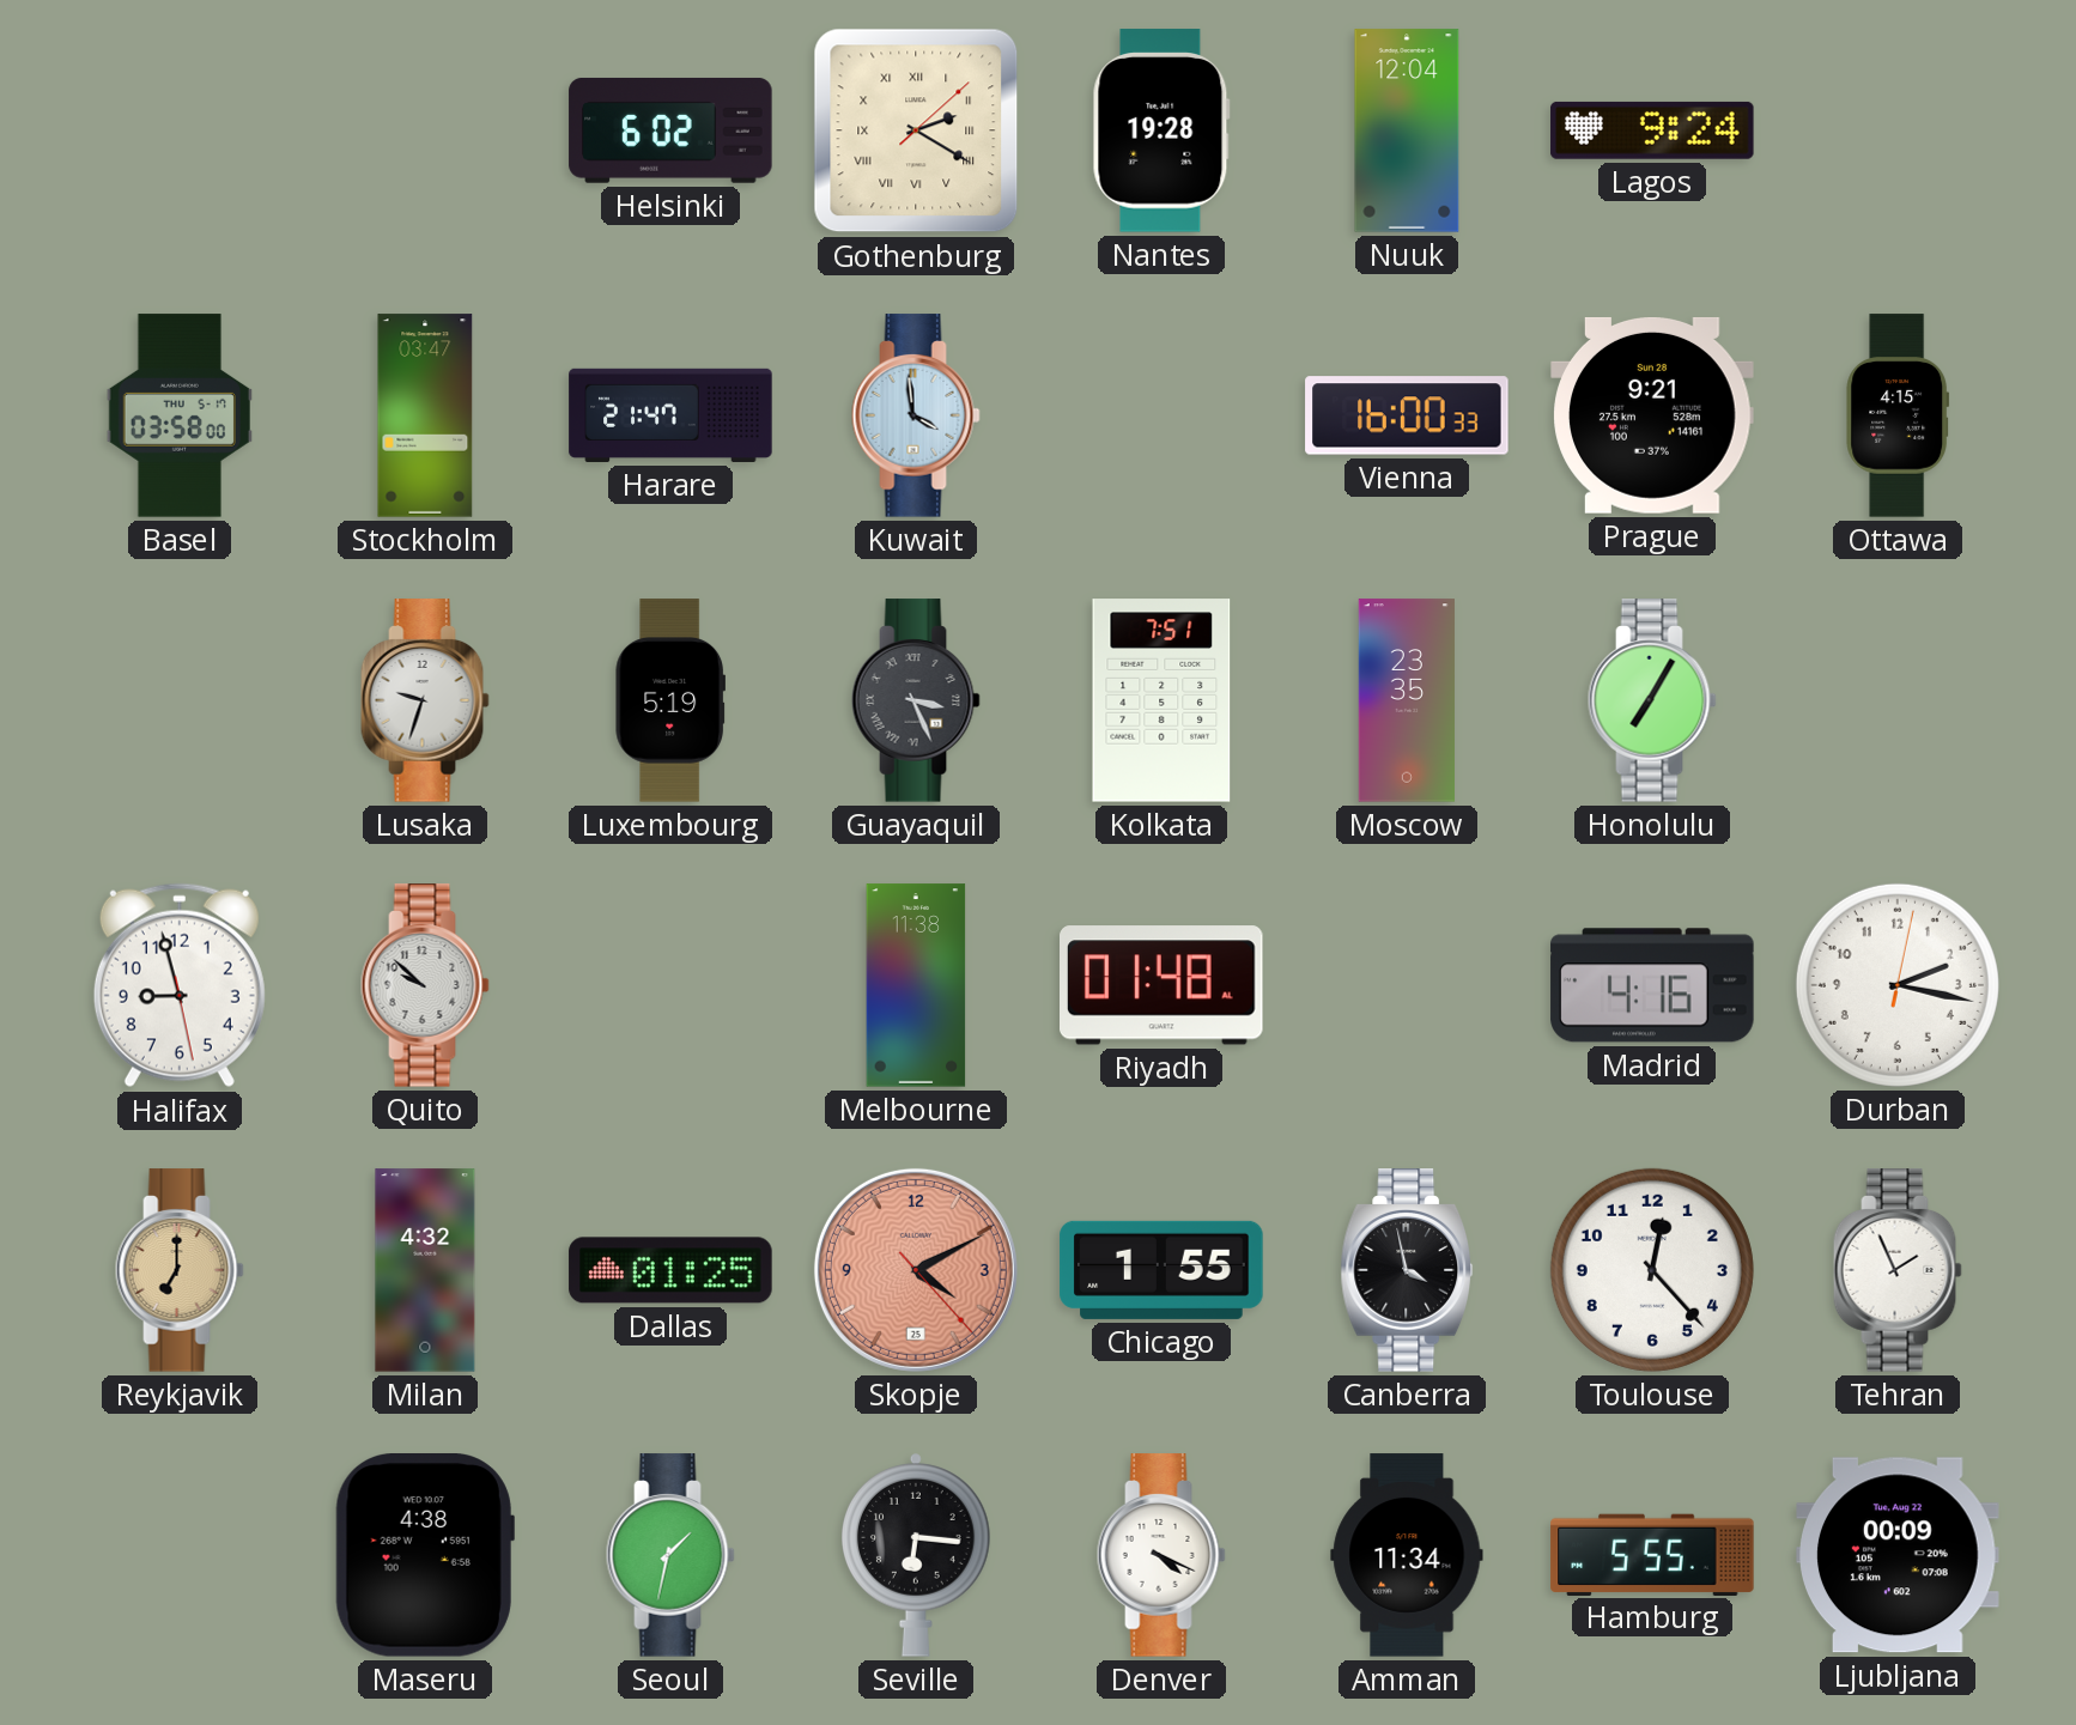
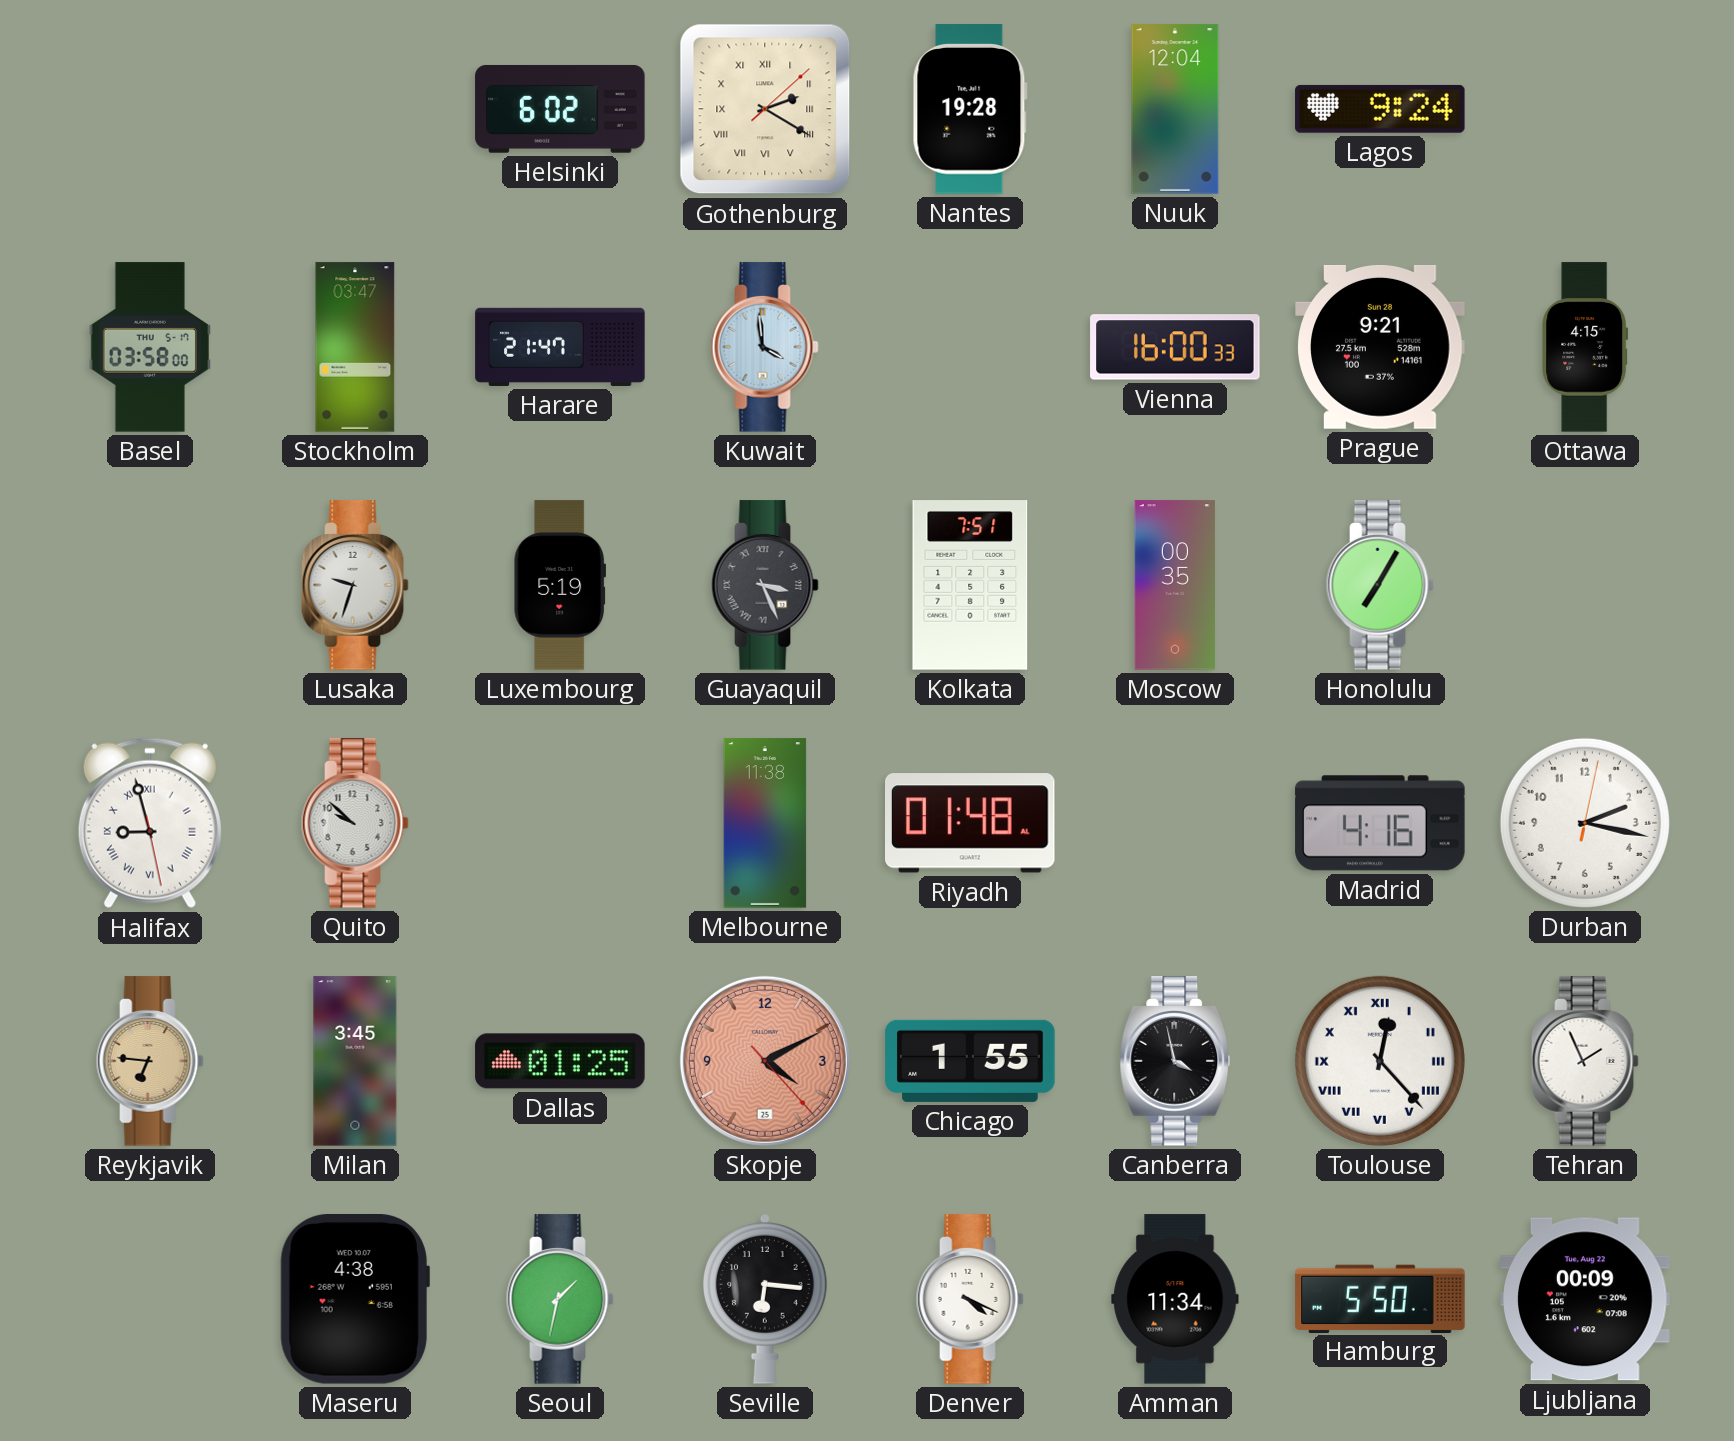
Moscow: 23:35 -> 00:35
Halifax numerals: Arabic -> Roman
Reykjavik: 7:00 -> 6:46
Milan: 4:32 -> 3:45
Toulouse numerals: Arabic -> Roman
Hamburg: 5:55 -> 5:50
